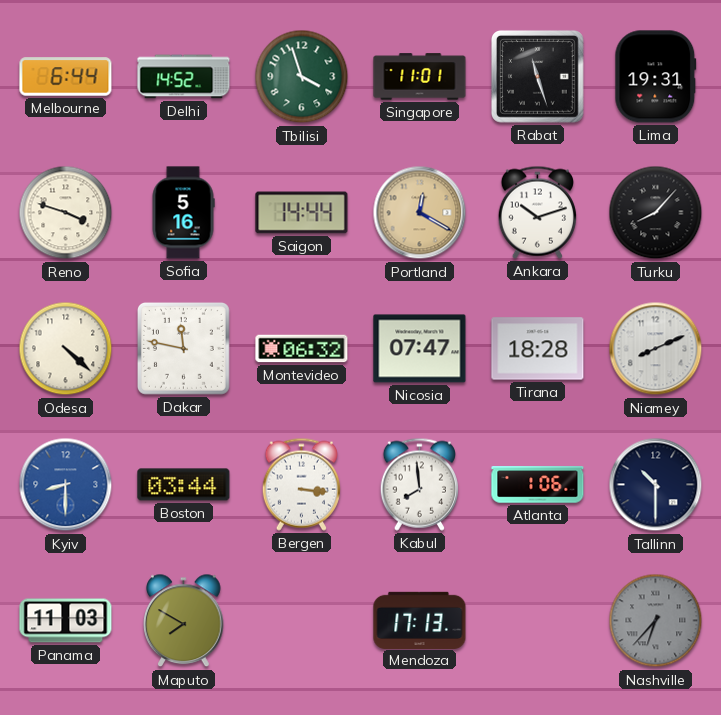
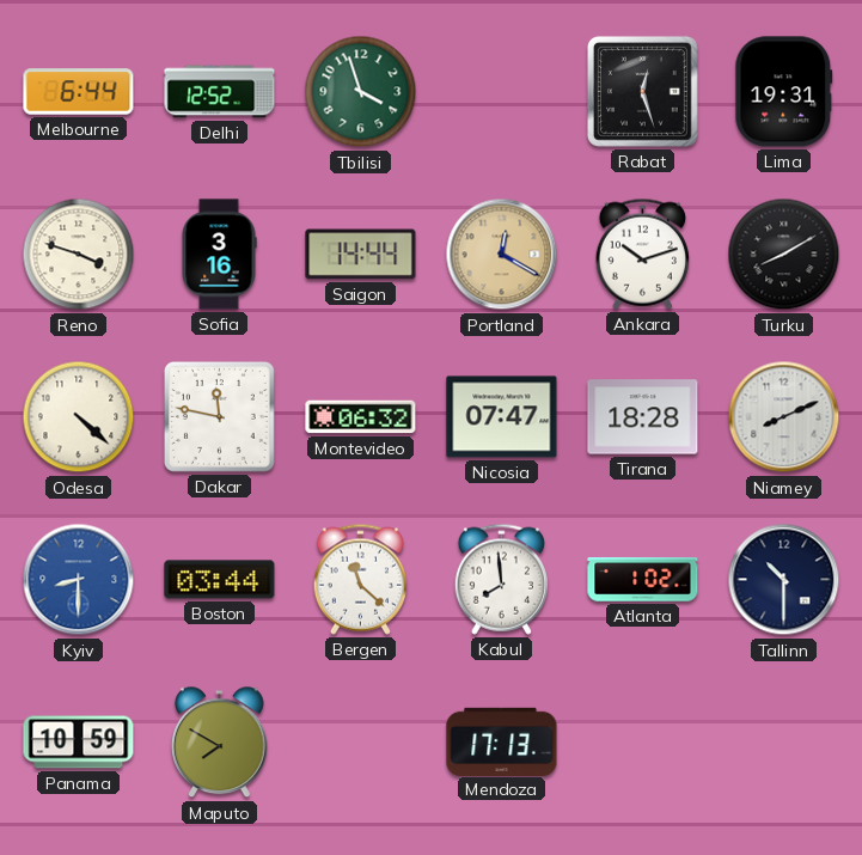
Delhi: 14:52 -> 12:52
Singapore: 11:01 -> none
Rabat: 11:27 -> 12:27
Sofia: 5:16 -> 3:16
Turku: 8:07 -> 8:10
Bergen: 3:16 -> 11:22
Atlanta: 1:06 -> 1:02
Panama: 11:03 -> 10:59
Nashville: 6:37 -> none
